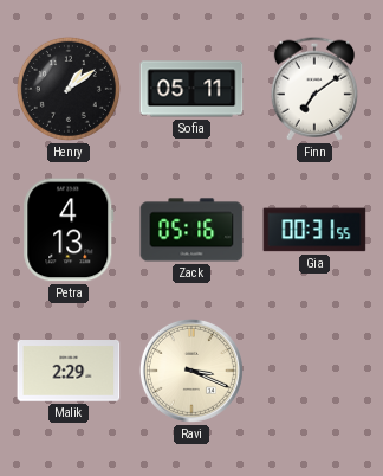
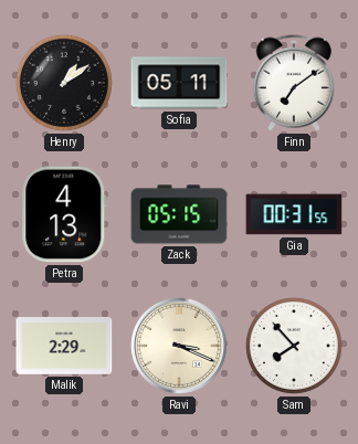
Zack: 05:16 -> 05:15
Sam: none -> 7:53
